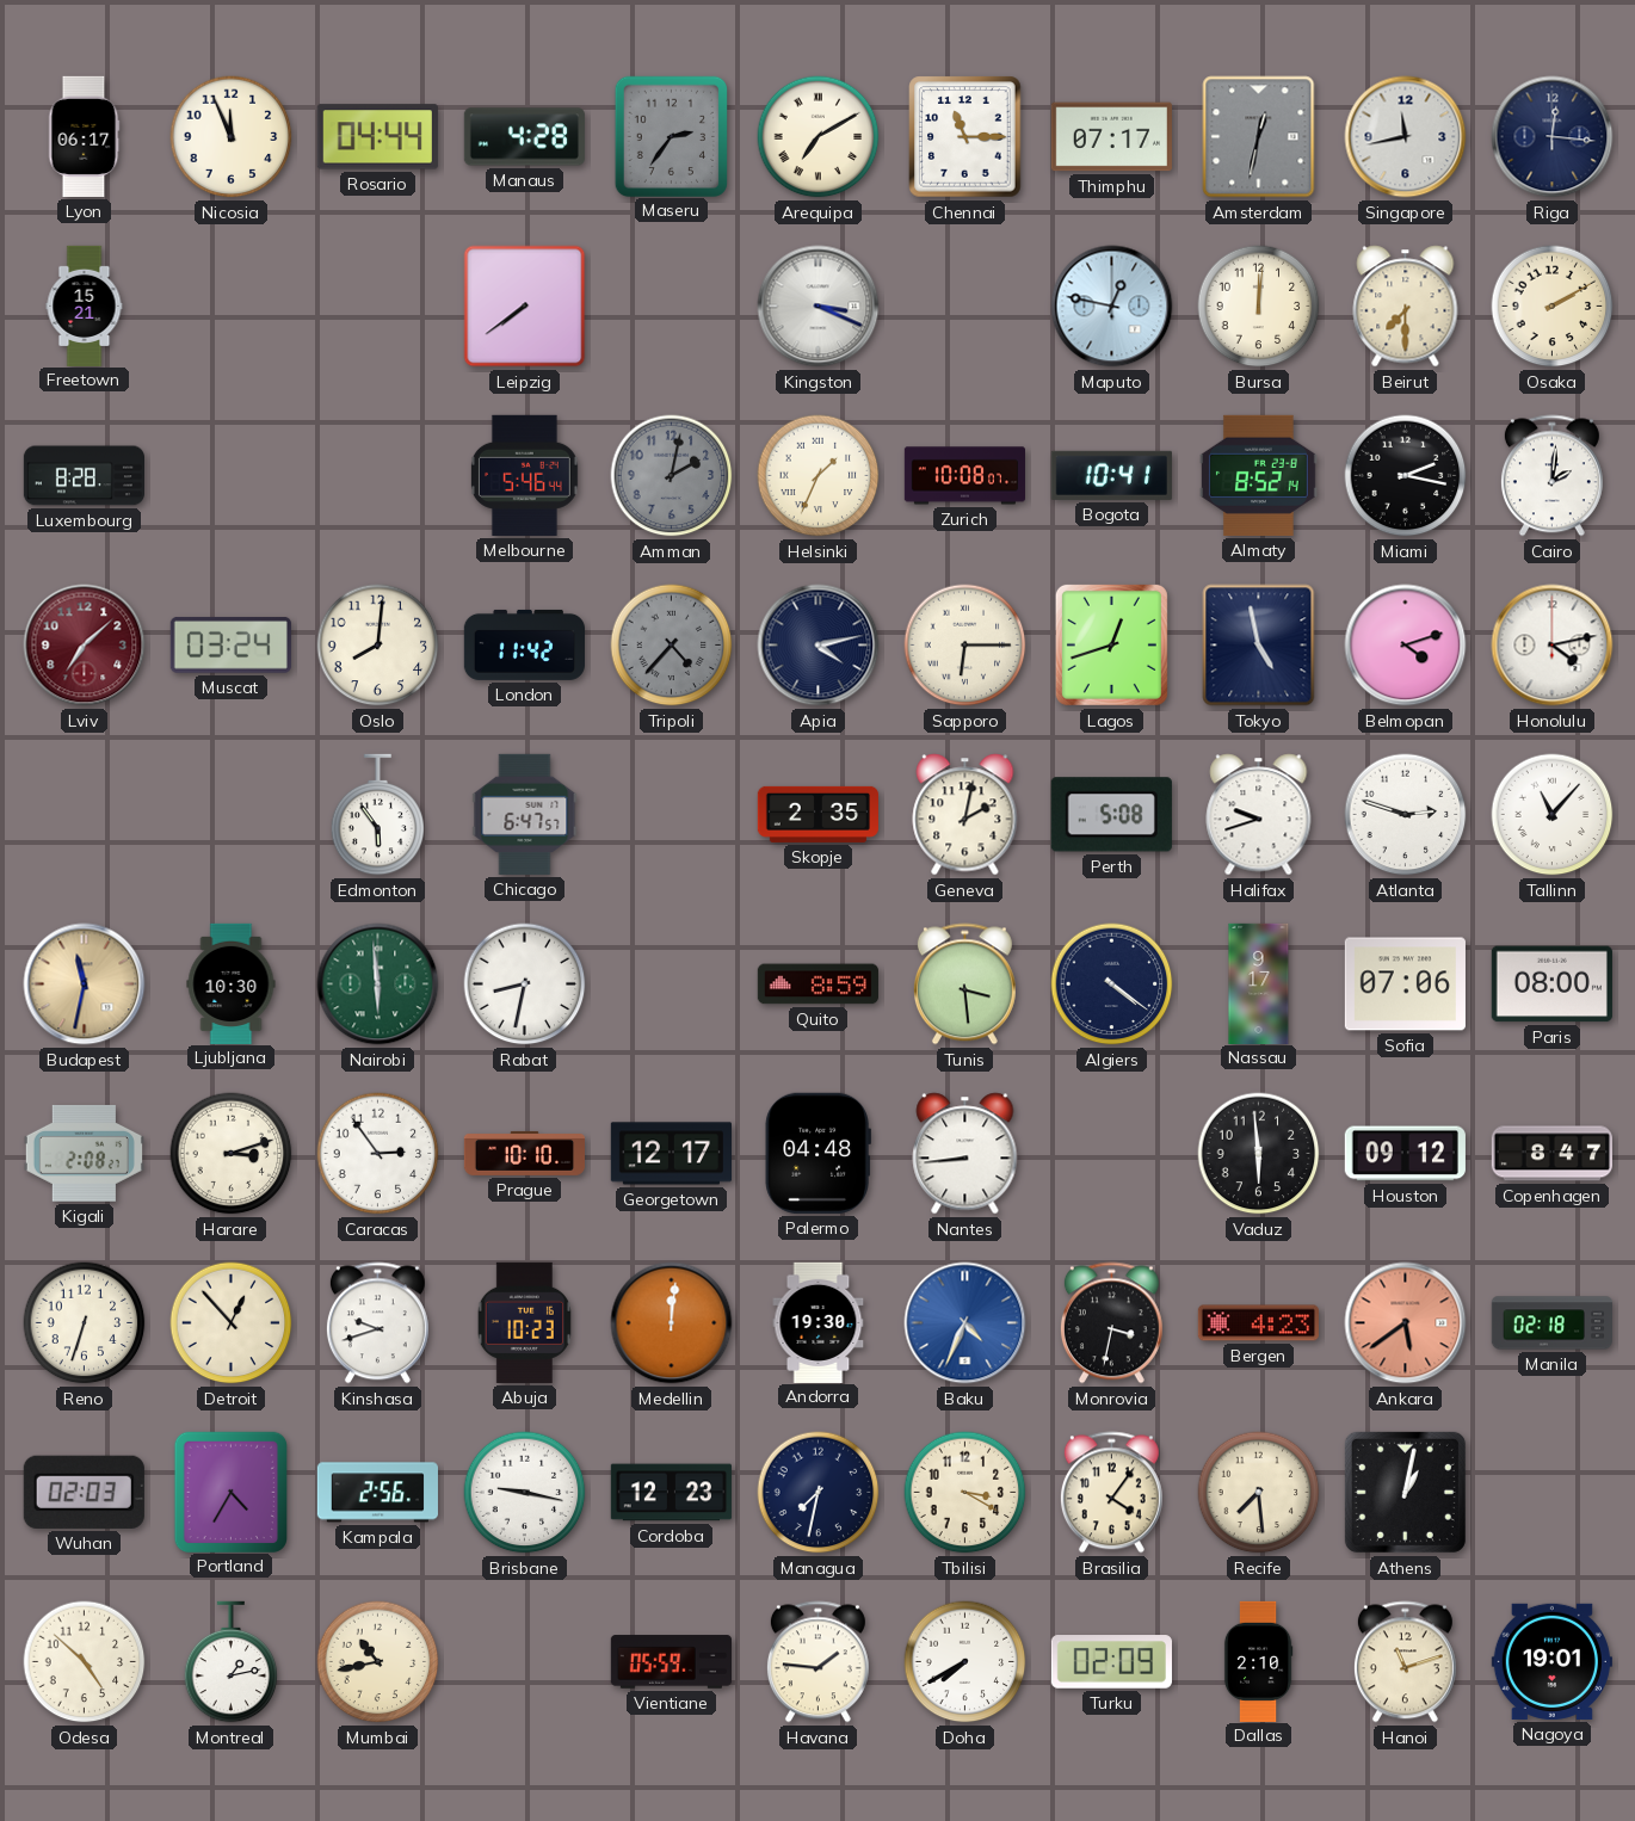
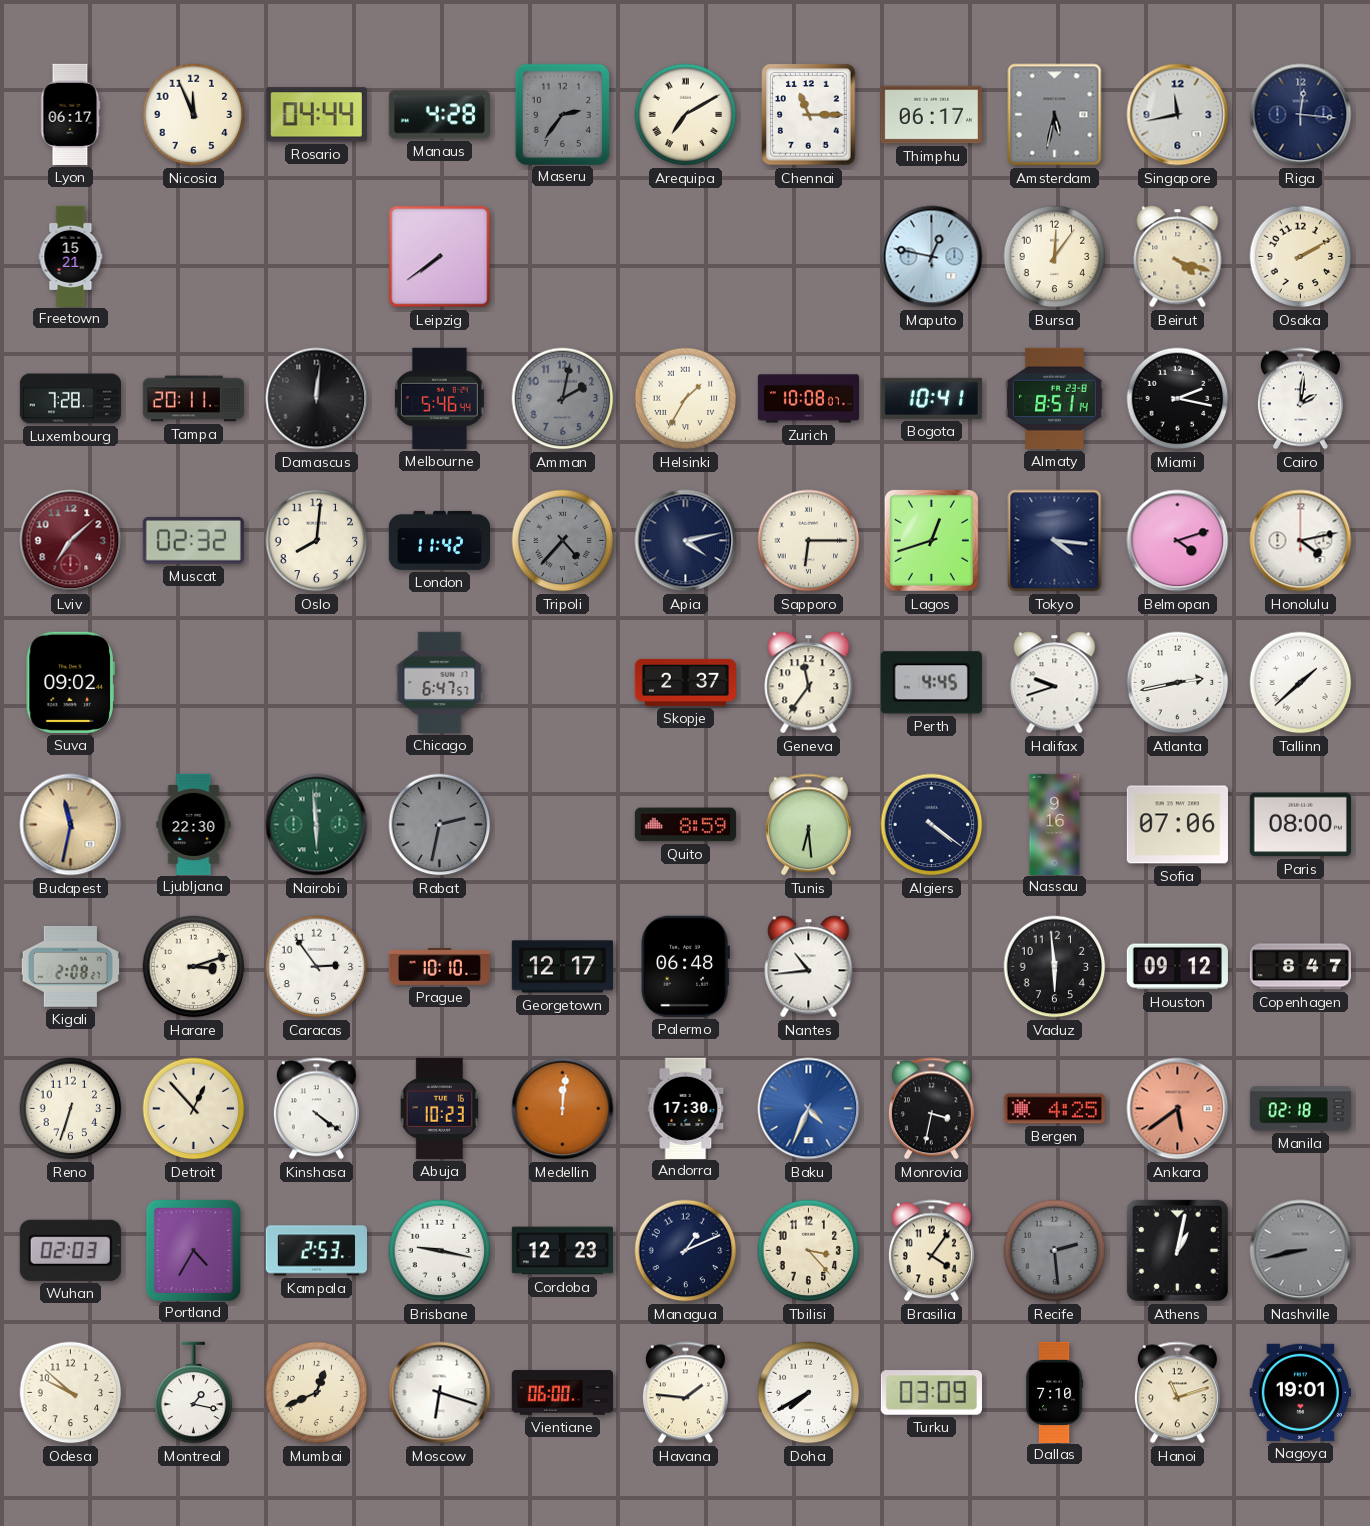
Thimphu: 07:17 -> 06:17
Amsterdam: 12:32 -> 5:32
Kingston: 3:19 -> none
Bursa: 12:01 -> 12:06
Beirut: 7:30 -> 4:18
Luxembourg: 8:28 -> 7:28
Tampa: none -> 20:11
Damascus: none -> 12:01
Helsinki: 1:34 -> 1:35
Almaty: 8:52 -> 8:51
Muscat: 03:24 -> 02:32
Tokyo: 4:58 -> 4:16
Suva: none -> 09:02
Edmonton: 5:54 -> none
Skopje: 2:35 -> 2:37
Geneva: 2:02 -> 11:36
Perth: 5:08 -> 4:45
Atlanta: 2:48 -> 2:43
Tallinn: 11:07 -> 1:38
Ljubljana: 10:30 -> 22:30
Rabat: 8:32 -> 2:32
Rabat dial: white -> grey
Tunis: 3:29 -> 6:29
Nassau: 9:17 -> 9:16
Palermo: 04:48 -> 06:48
Nantes: 8:44 -> 10:44
Kinshasa: 9:42 -> 4:21
Andorra: 19:30 -> 17:30
Bergen: 4:23 -> 4:25
Kampala: 2:56 -> 2:53
Managua: 7:32 -> 1:11
Tbilisi: 3:20 -> 3:23
Recife: 7:29 -> 2:29
Recife dial: cream -> grey
Nashville: none -> 8:43
Odesa: 4:52 -> 9:52
Montreal: 1:13 -> 1:17
Mumbai: 10:43 -> 12:41
Moscow: none -> 6:18
Vientiane: 05:59 -> 06:00
Turku: 02:09 -> 03:09
Dallas: 2:10 -> 7:10
